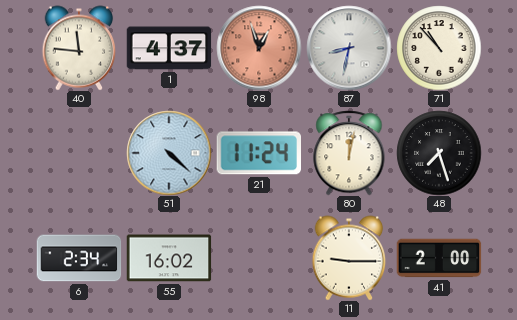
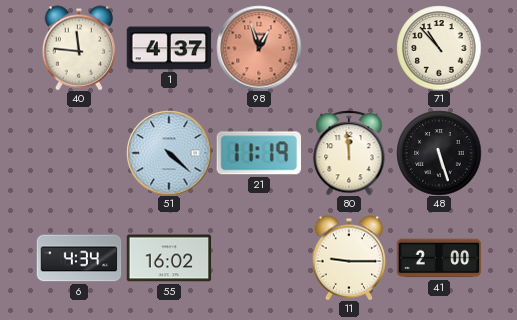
87: 8:32 -> none
21: 11:24 -> 11:19
80: 12:02 -> 11:59
48: 7:27 -> 5:27
6: 2:34 -> 4:34
